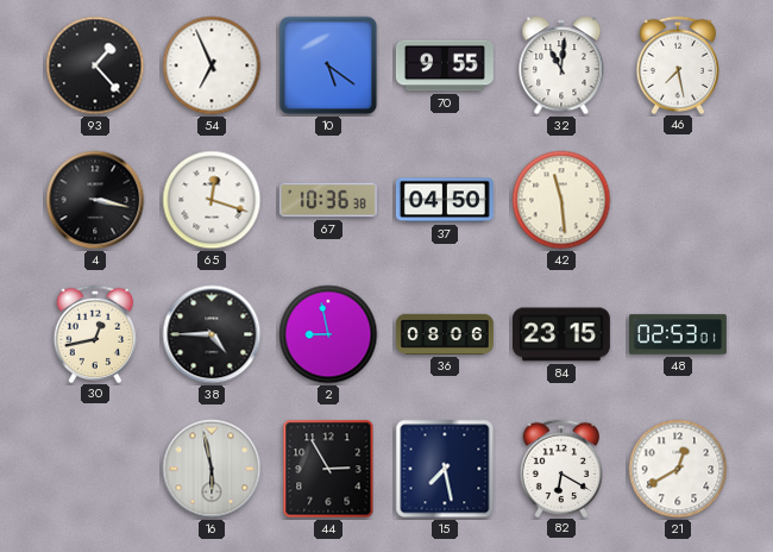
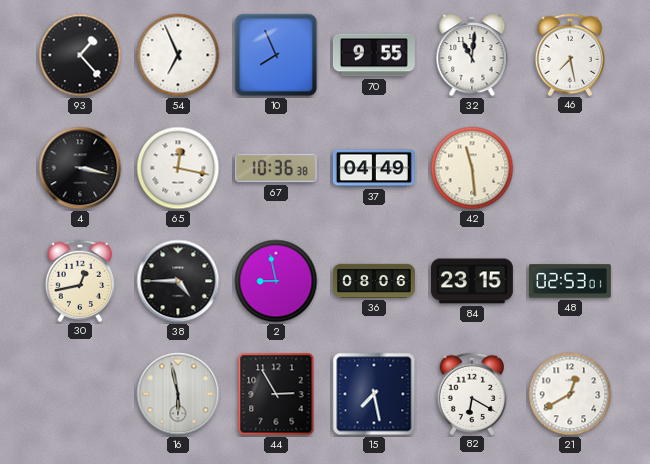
10: 5:21 -> 7:56
65: 12:18 -> 12:17
37: 04:50 -> 04:49
